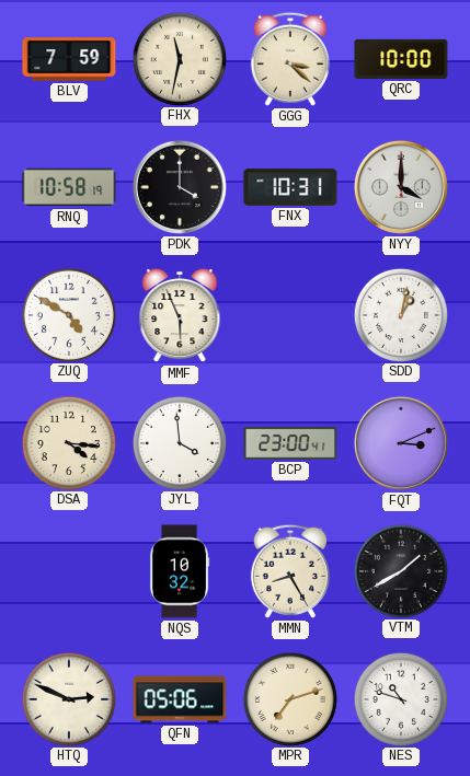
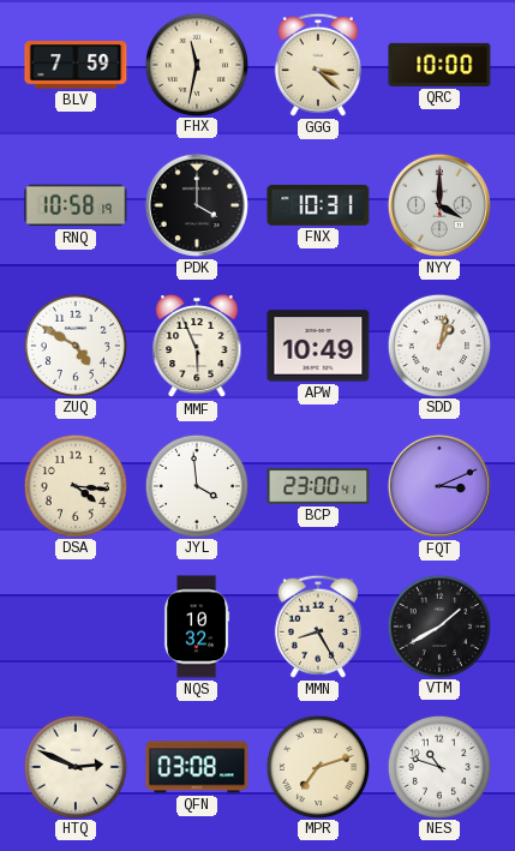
APW: none -> 10:49
QFN: 05:06 -> 03:08
